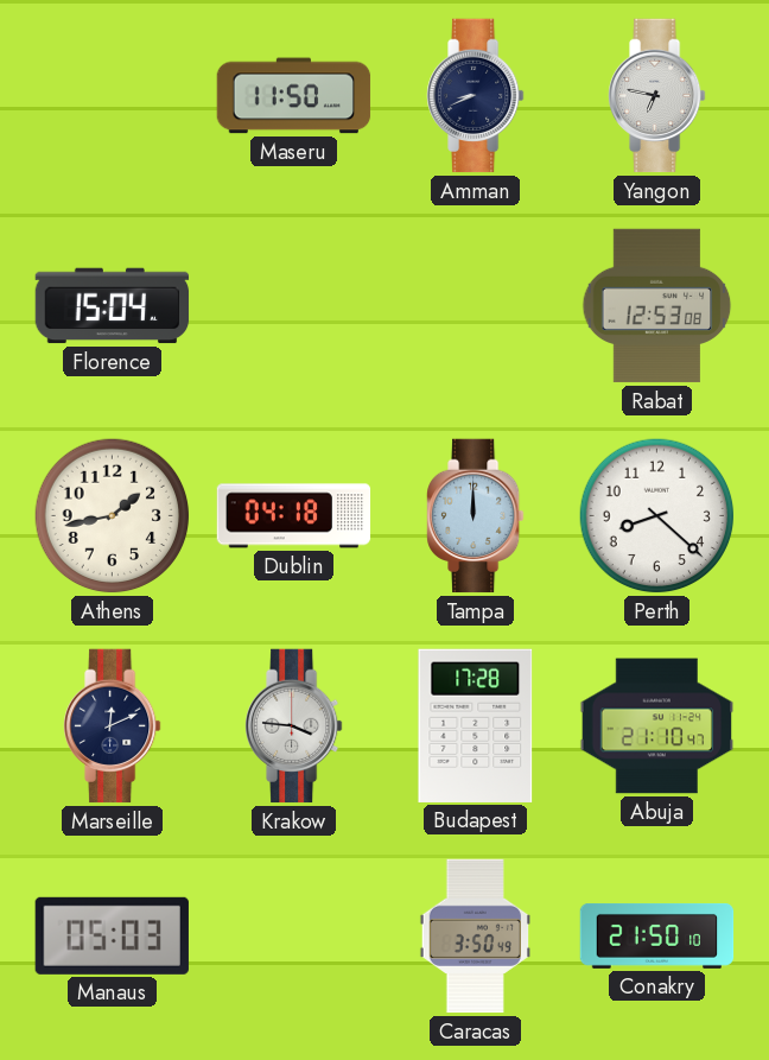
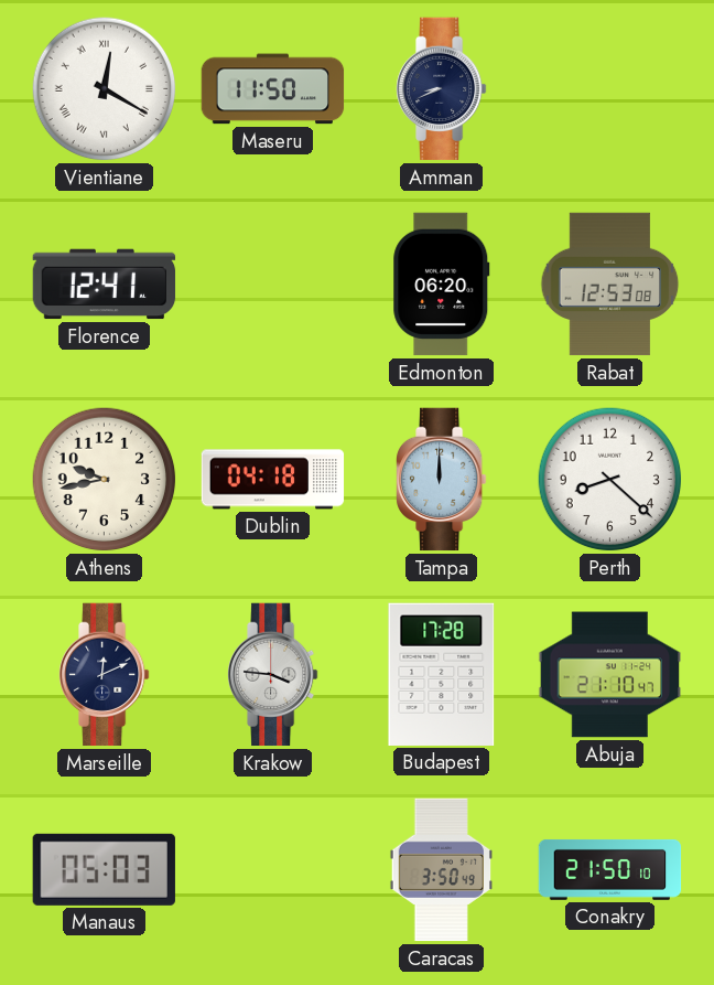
Vientiane: none -> 12:20
Yangon: 6:47 -> none
Florence: 15:04 -> 12:41
Edmonton: none -> 06:20
Athens: 1:43 -> 9:43
